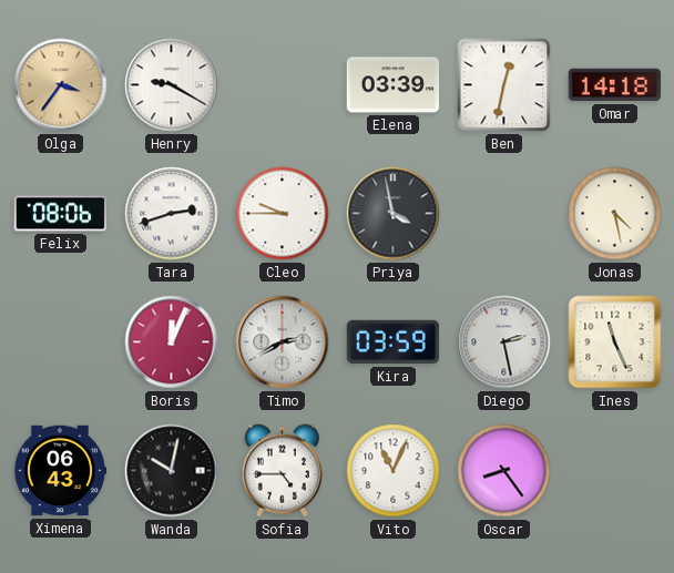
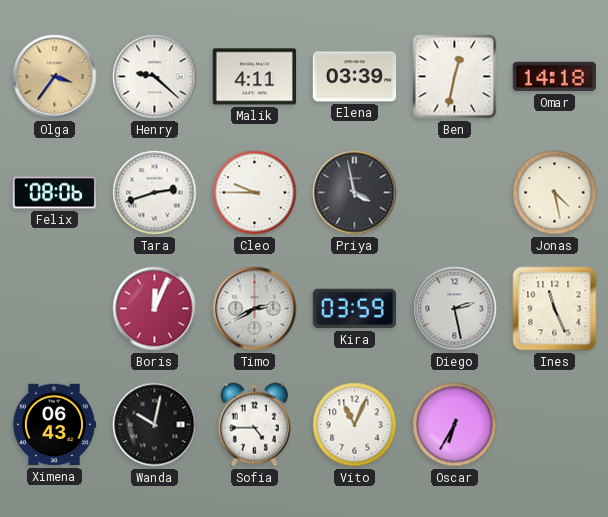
Henry: 9:20 -> 9:22
Malik: none -> 4:11
Oscar: 8:24 -> 6:35
